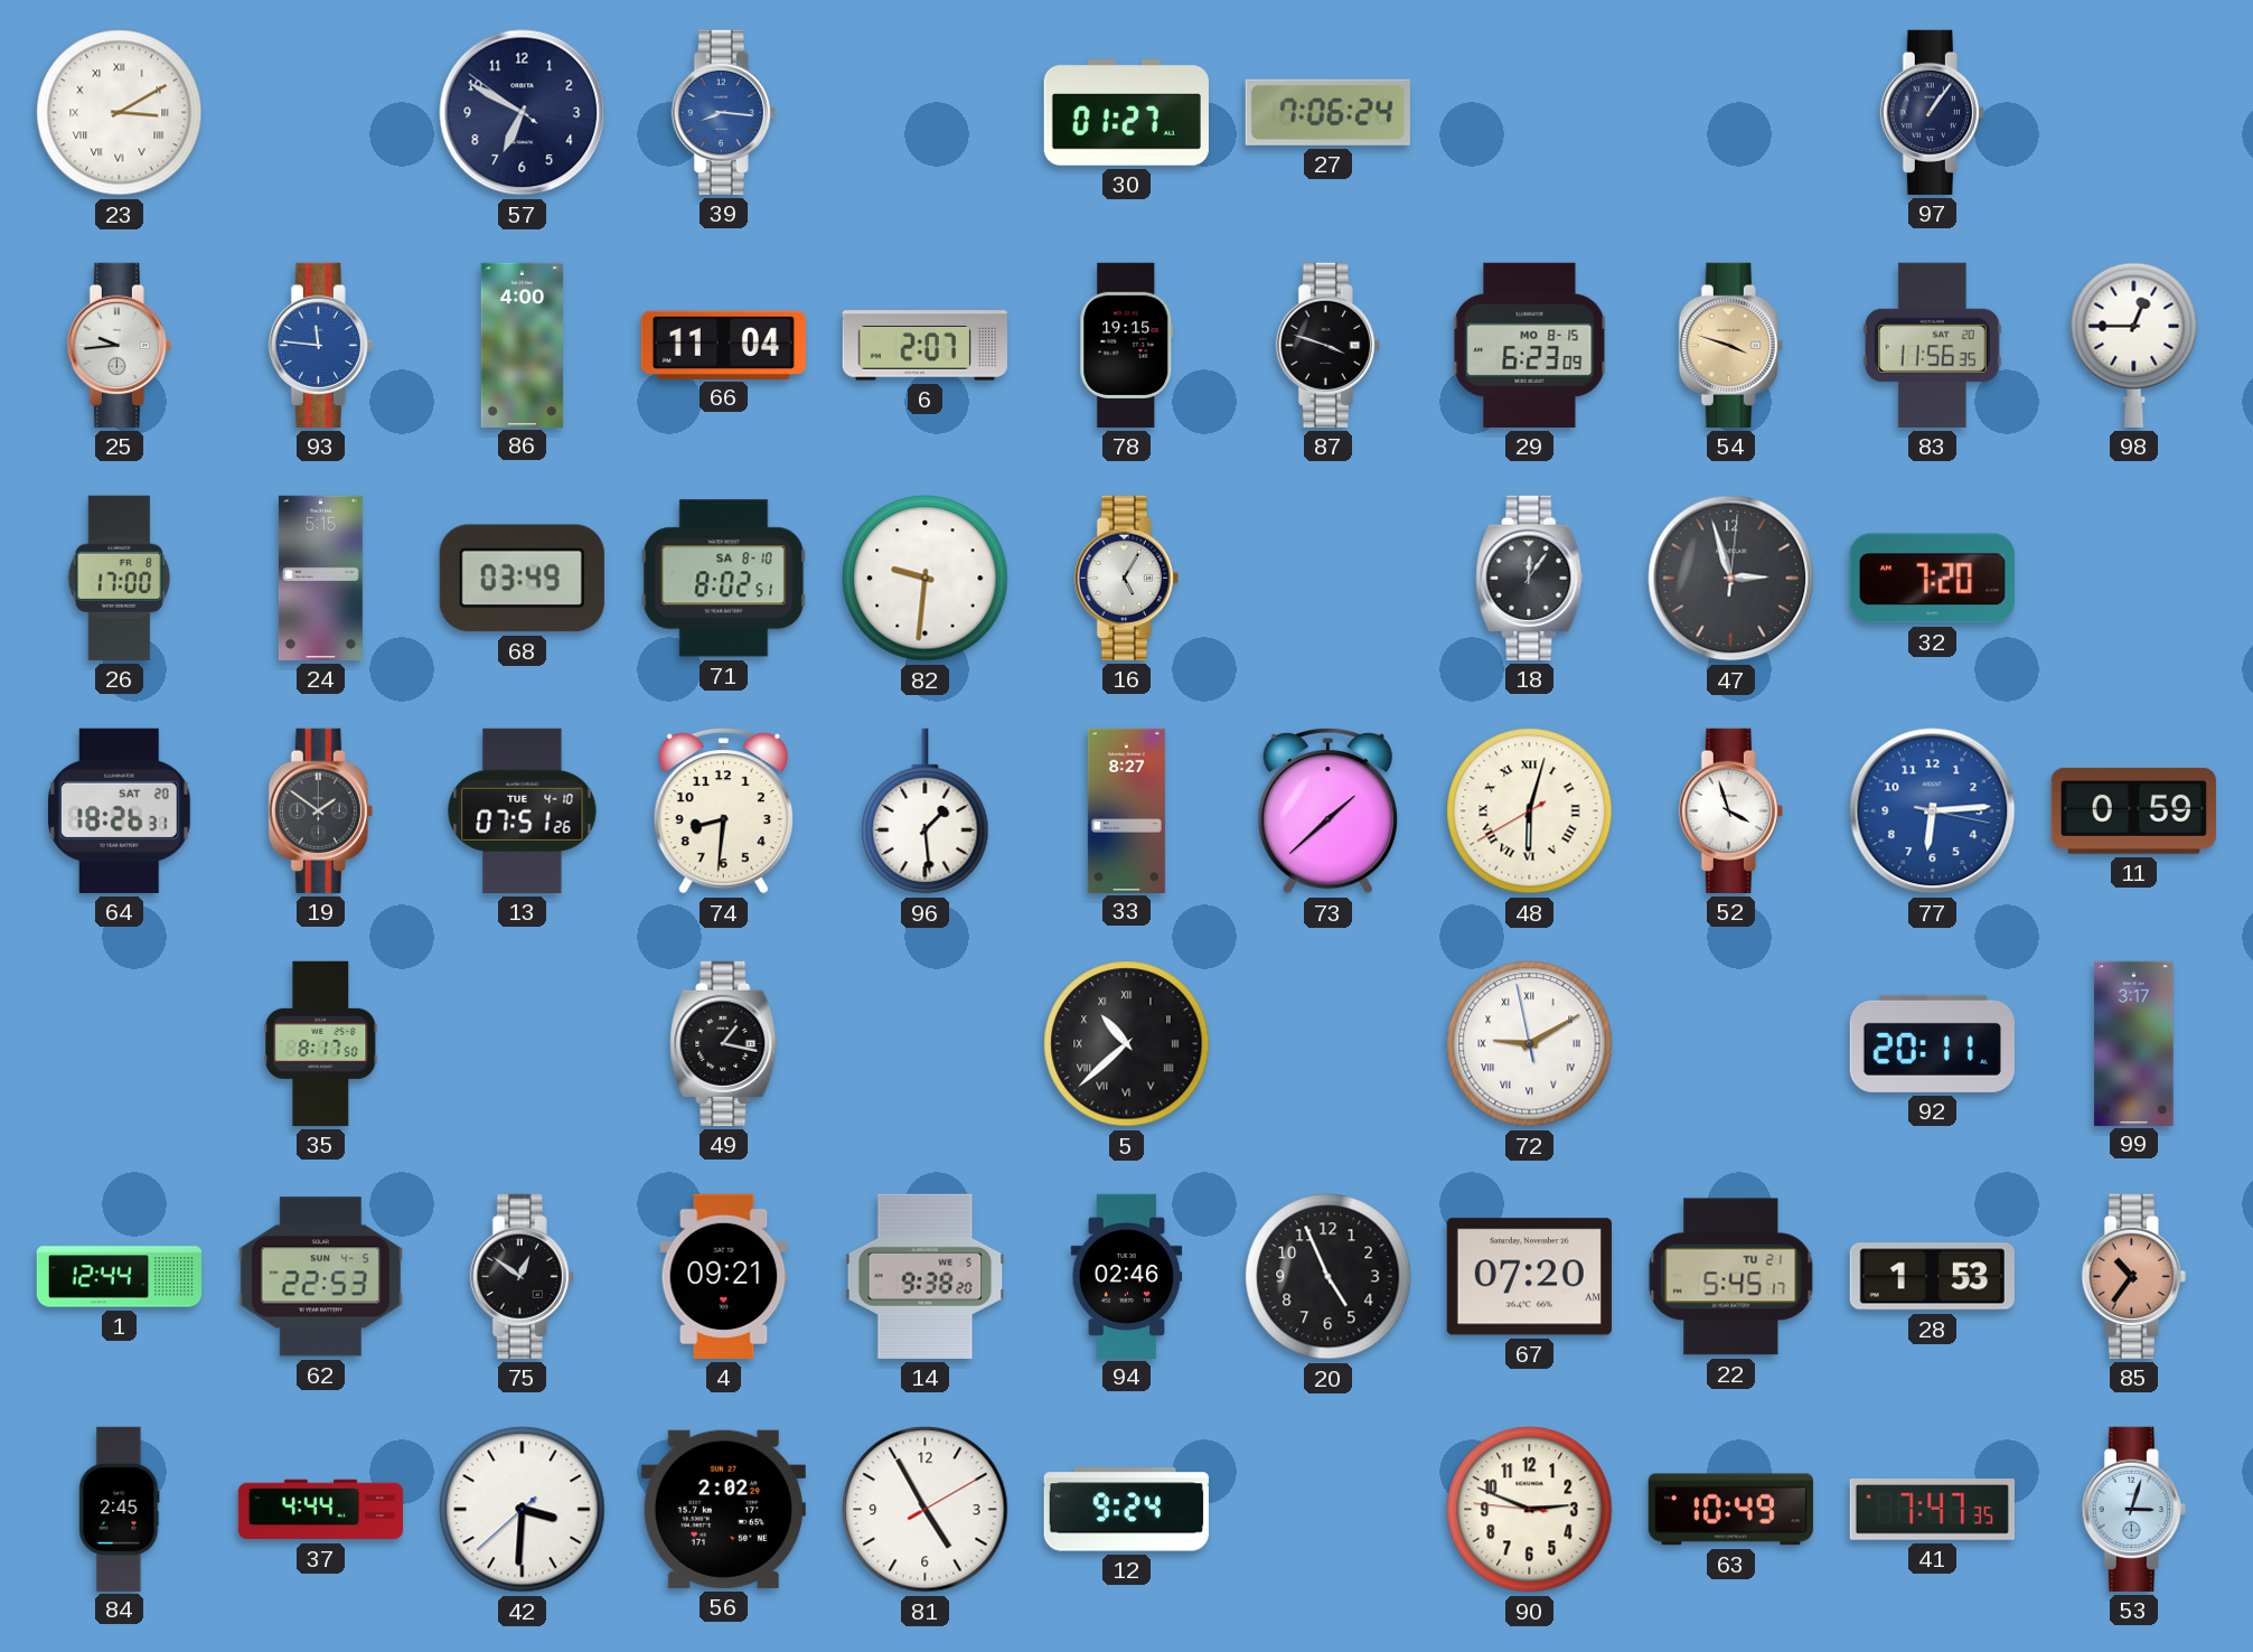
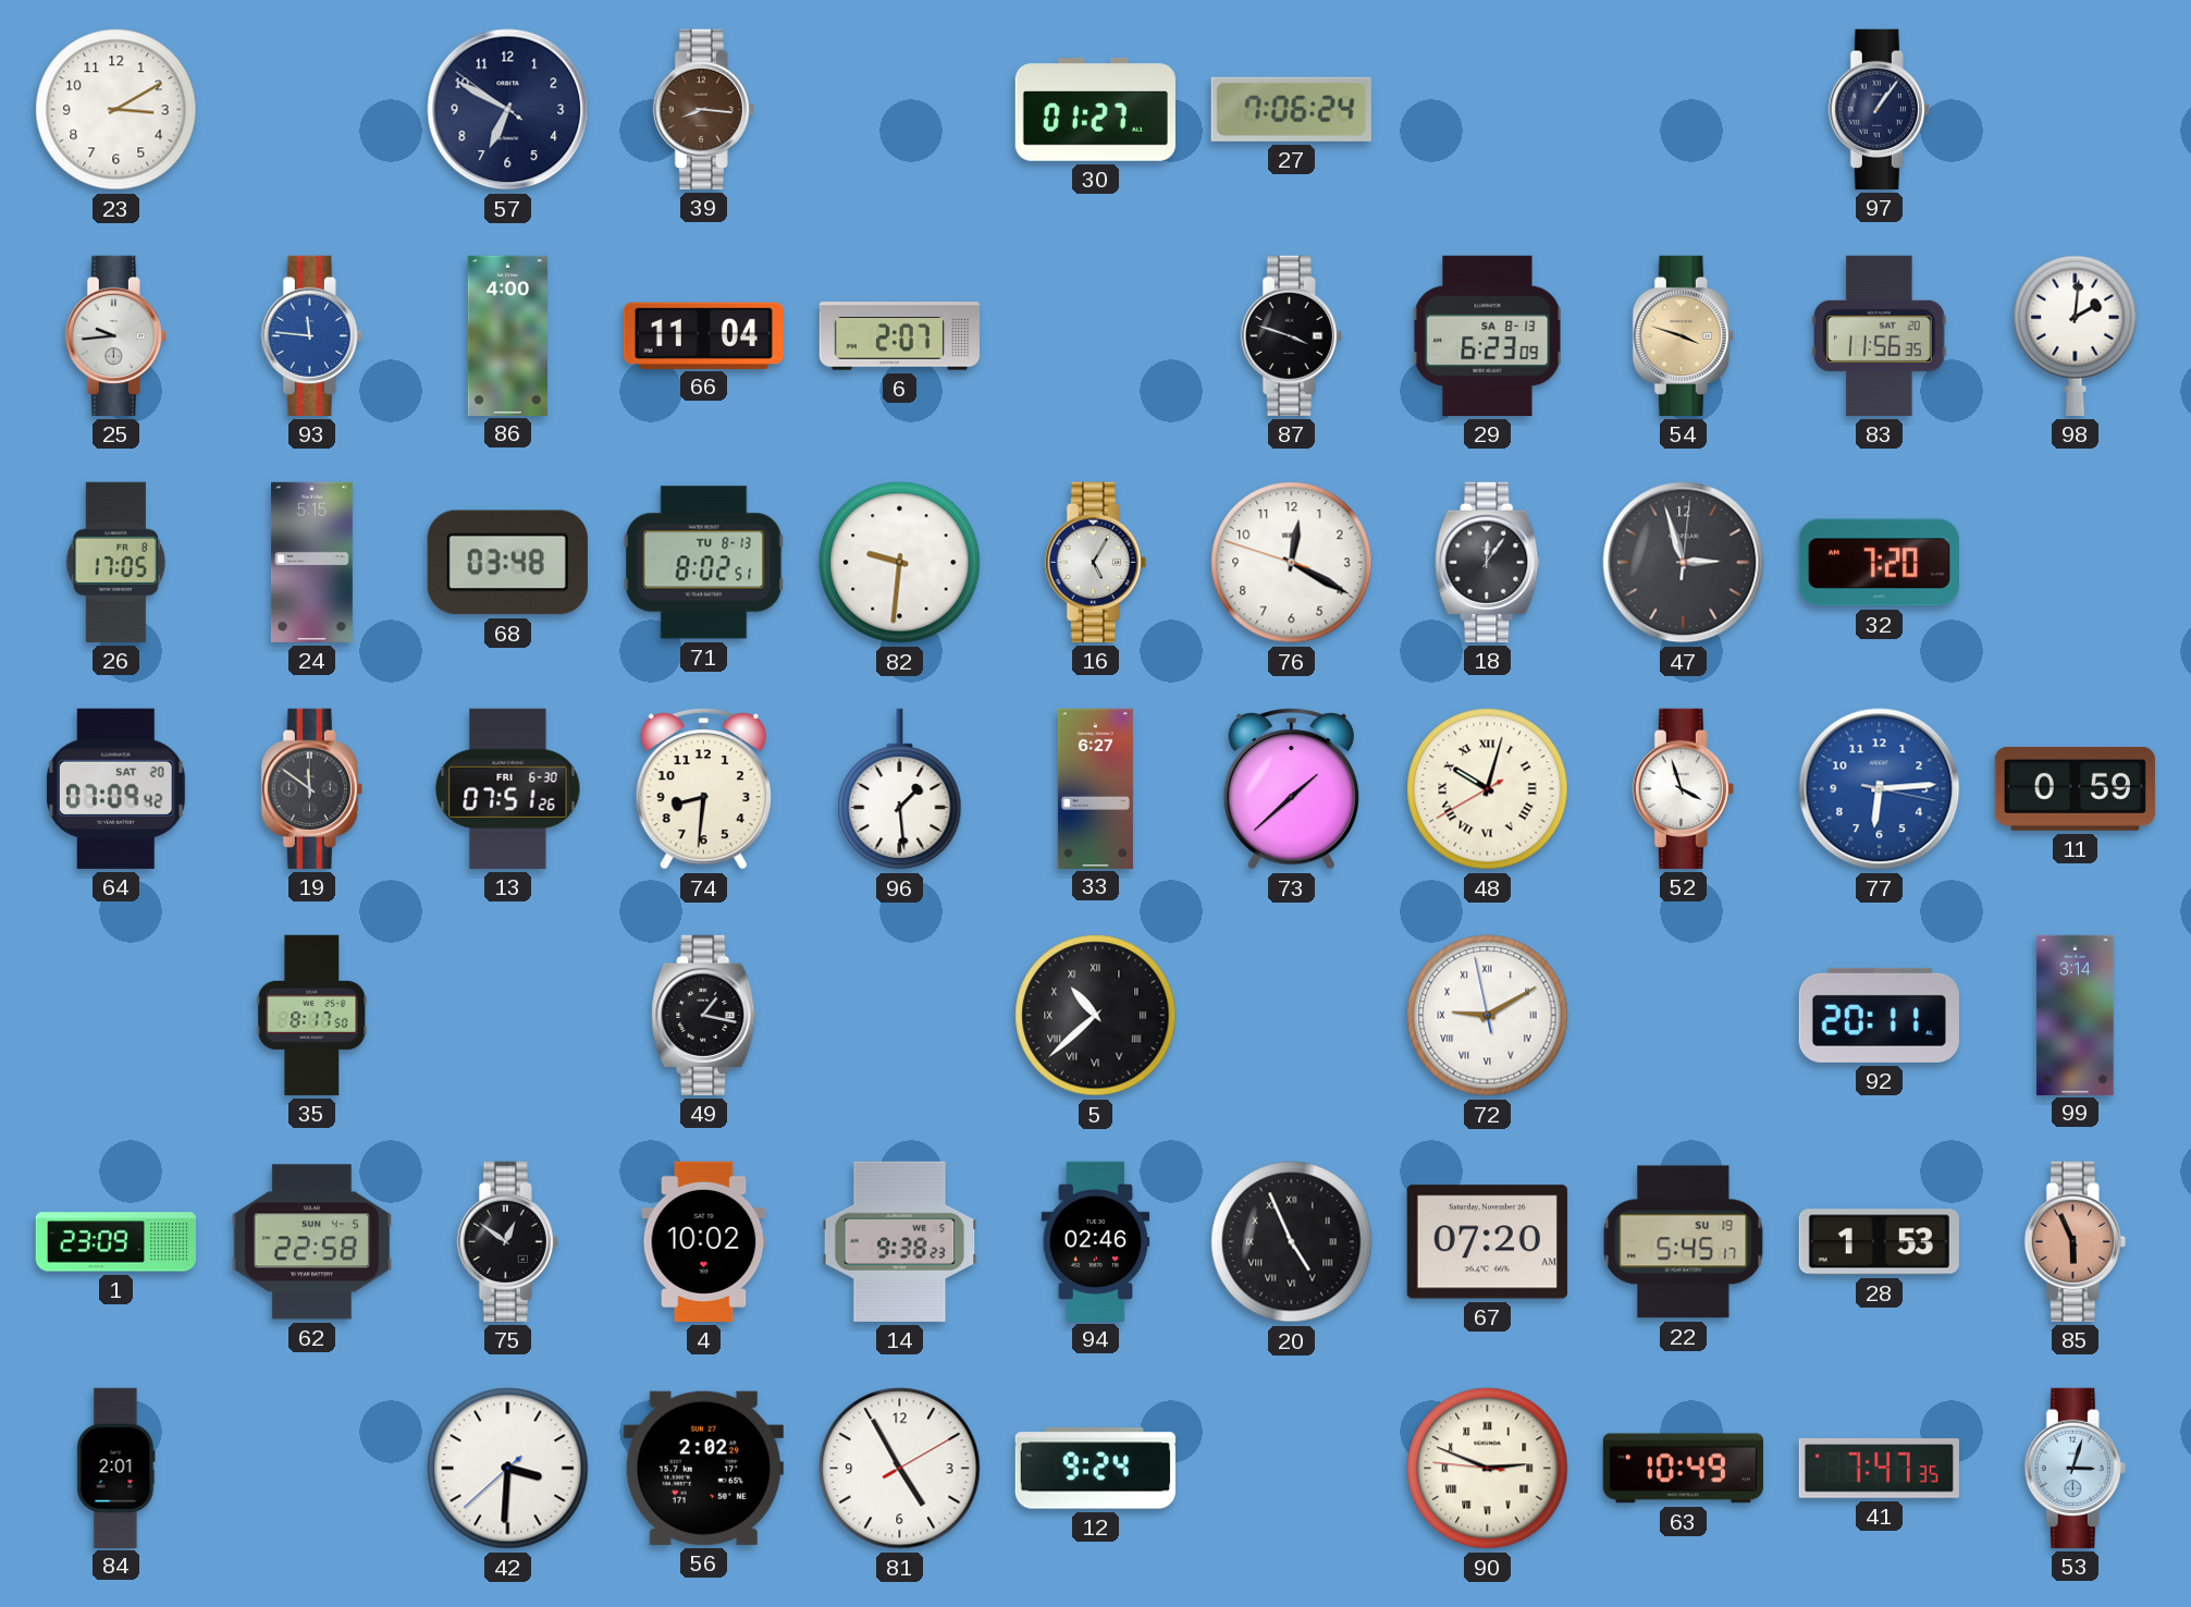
23 numerals: Roman -> Arabic
39 dial: blue -> brown
78: 19:15 -> none
29 date: MO 8-15 -> SA 8-13
98: 12:45 -> 2:01
26: 17:00 -> 17:05
68: 03:49 -> 03:48
71 date: SA 8-10 -> TU 8-13
76: none -> 12:19
64: 18:26 -> 07:09
19: 1:51 -> 11:51
13 date: TUE 4-10 -> FRI 6-30
33: 8:27 -> 6:27
48: 6:02 -> 10:02
99: 3:17 -> 3:14
1: 12:44 -> 23:09
62: 22:53 -> 22:58
4: 09:21 -> 10:02
14: 9:38:20 -> 9:38:23
20 numerals: Arabic -> Roman
22 date: TU 21 -> SU 19
85: 10:36 -> 5:56
84: 2:45 -> 2:01
37: 4:44 -> none
90 numerals: Arabic -> Roman
